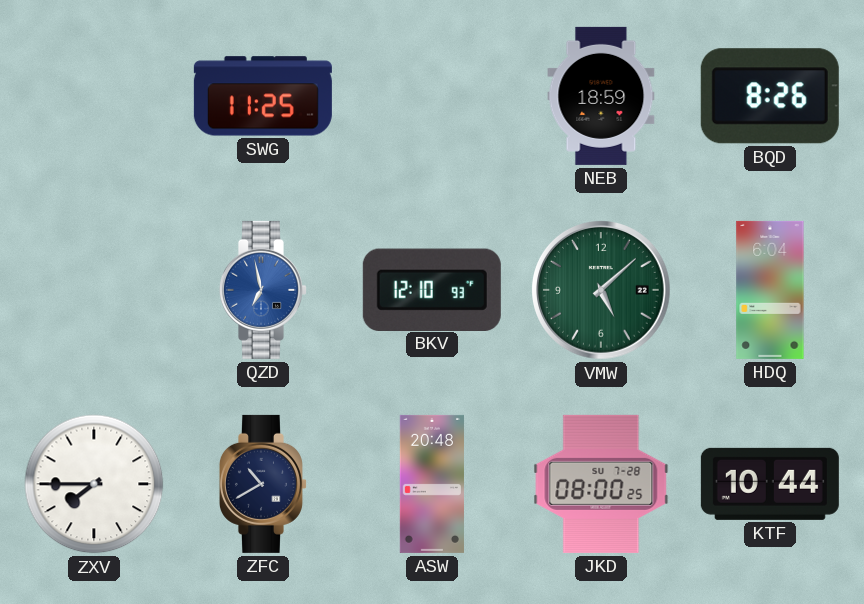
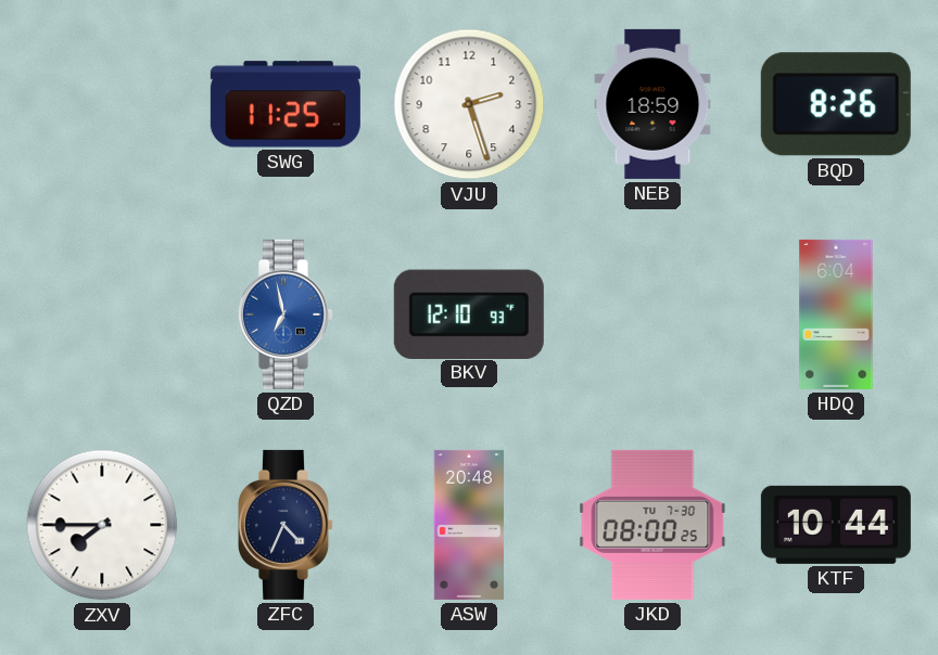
VJU: none -> 2:27
VMW: 5:08 -> none
ZFC: 10:40 -> 4:34
JKD date: SU 7-28 -> TU 7-30
